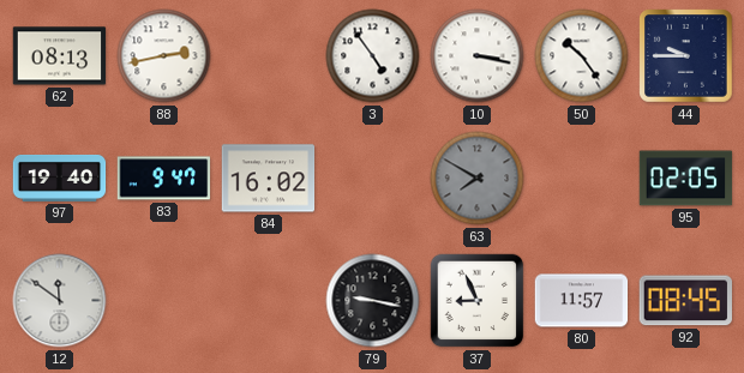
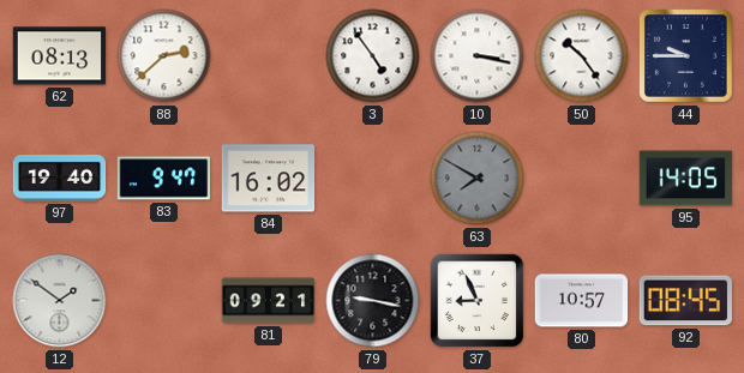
88: 2:43 -> 2:38
95: 02:05 -> 14:05
12: 11:51 -> 1:51
81: none -> 09:21
80: 11:57 -> 10:57
